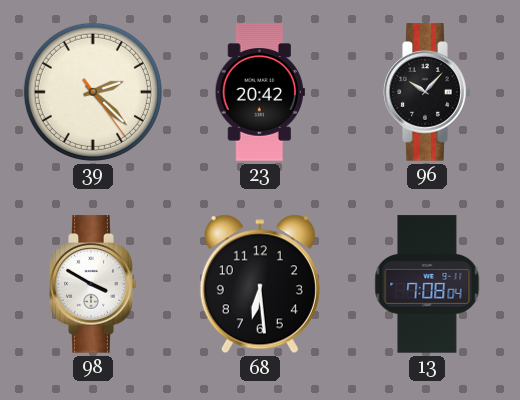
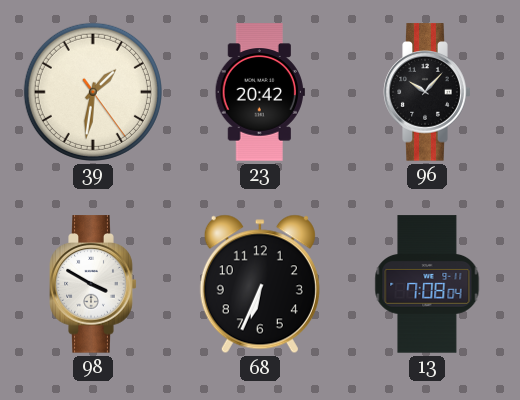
39: 2:22 -> 1:31
68: 6:29 -> 6:34
